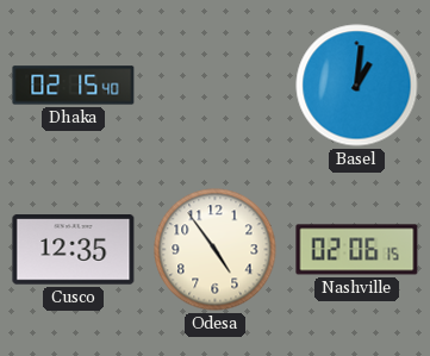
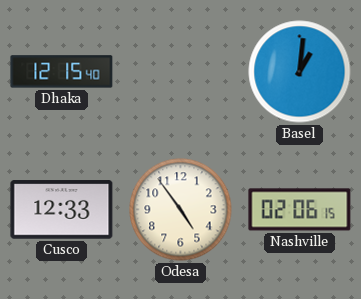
Dhaka: 02:15 -> 12:15
Cusco: 12:35 -> 12:33
